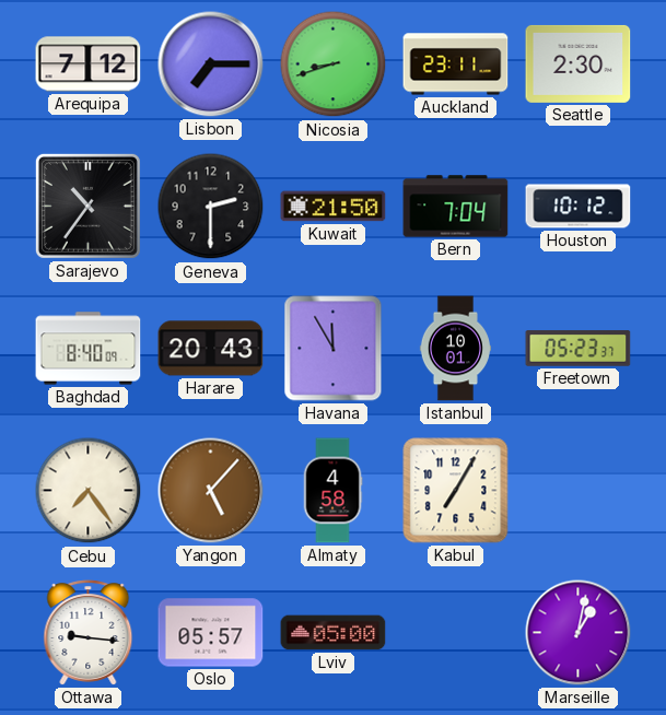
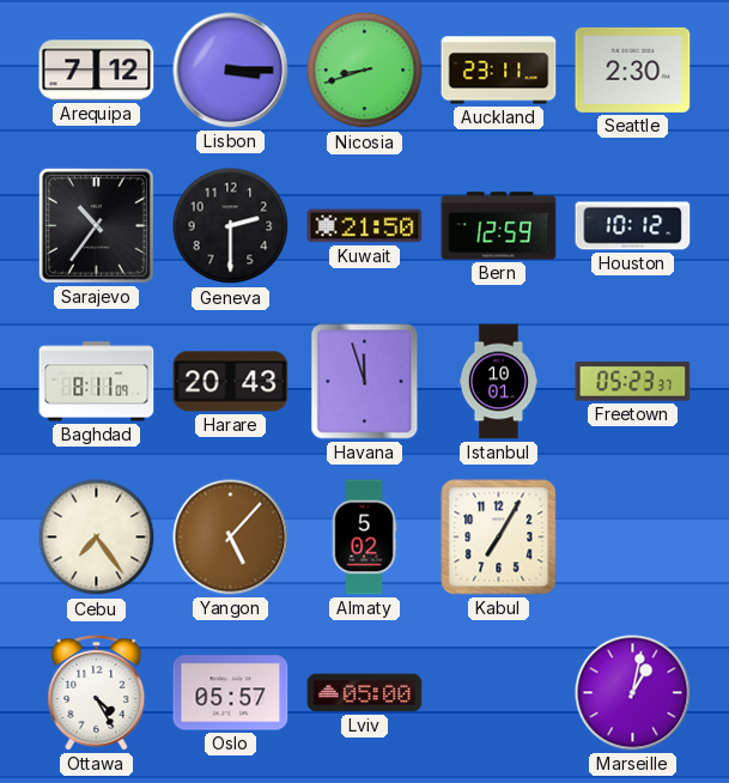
Lisbon: 7:15 -> 3:15
Bern: 7:04 -> 12:59
Baghdad: 8:40 -> 8:11
Havana: 11:55 -> 11:57
Almaty: 4:58 -> 5:02
Ottawa: 9:16 -> 4:25
